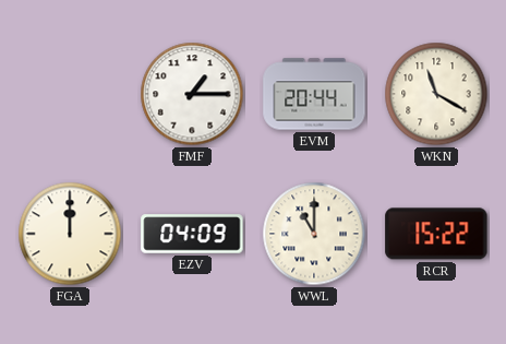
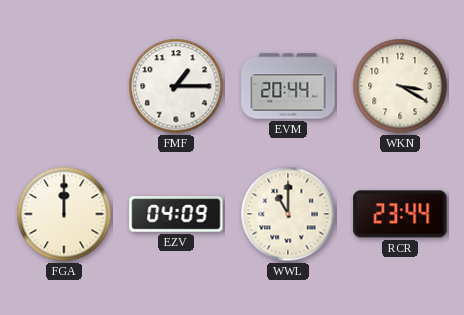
WKN: 11:20 -> 3:20
RCR: 15:22 -> 23:44
